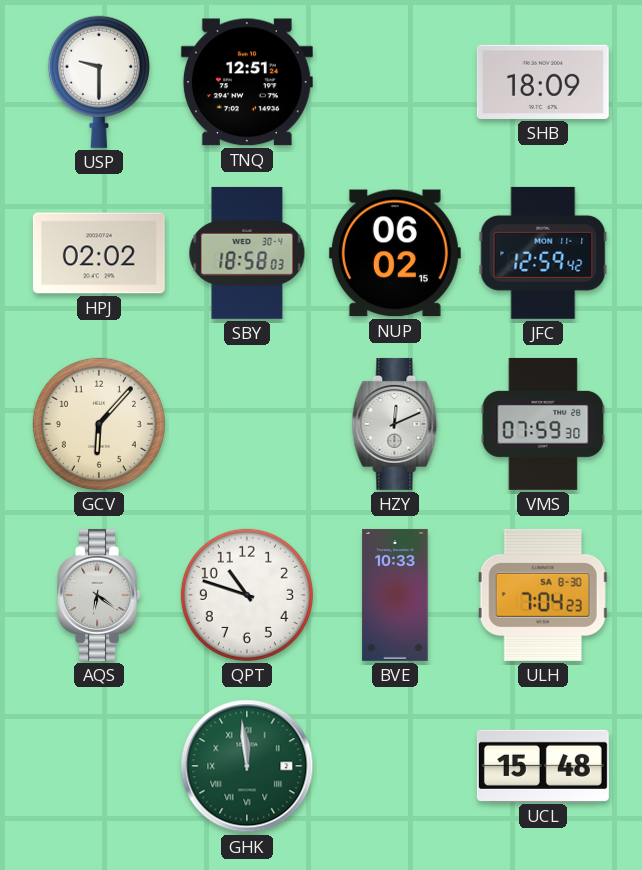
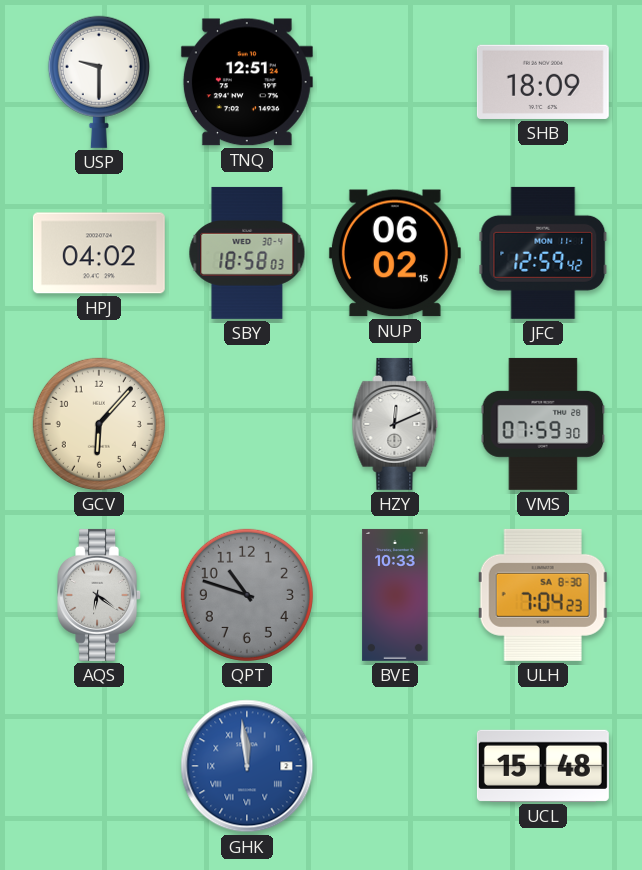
HPJ: 02:02 -> 04:02
QPT dial: white -> grey
GHK dial: green -> blue
